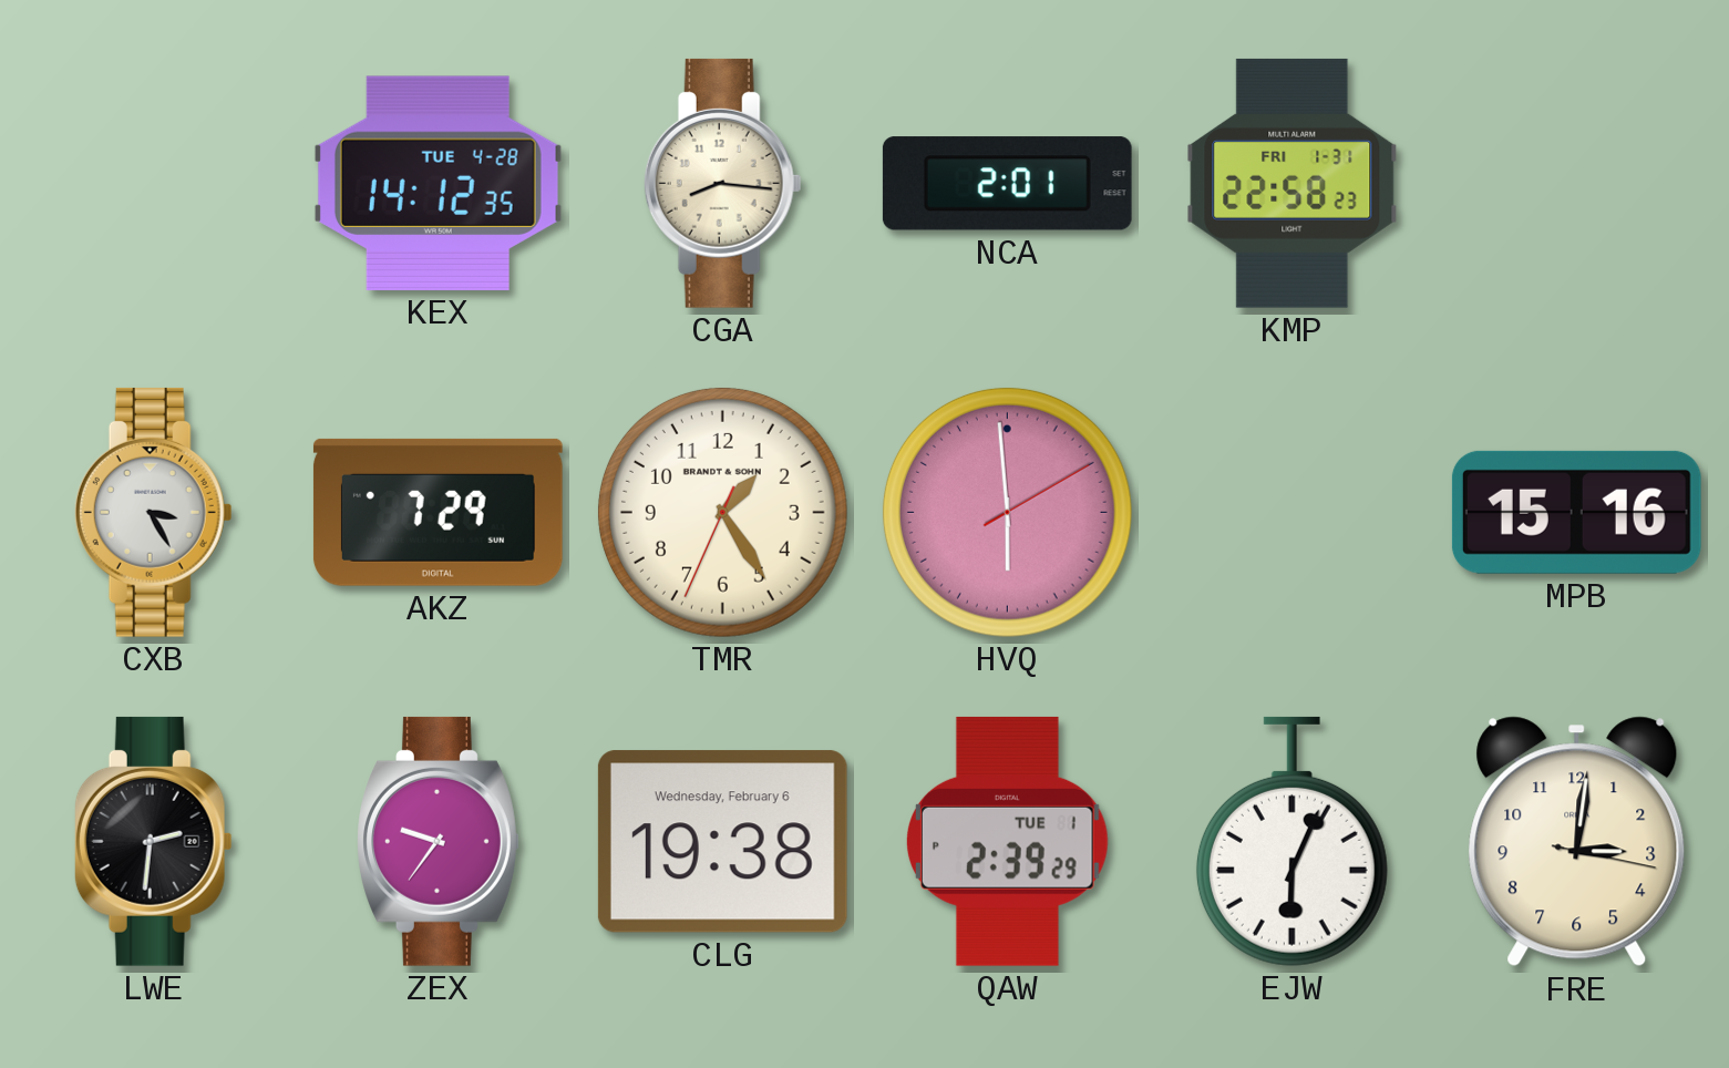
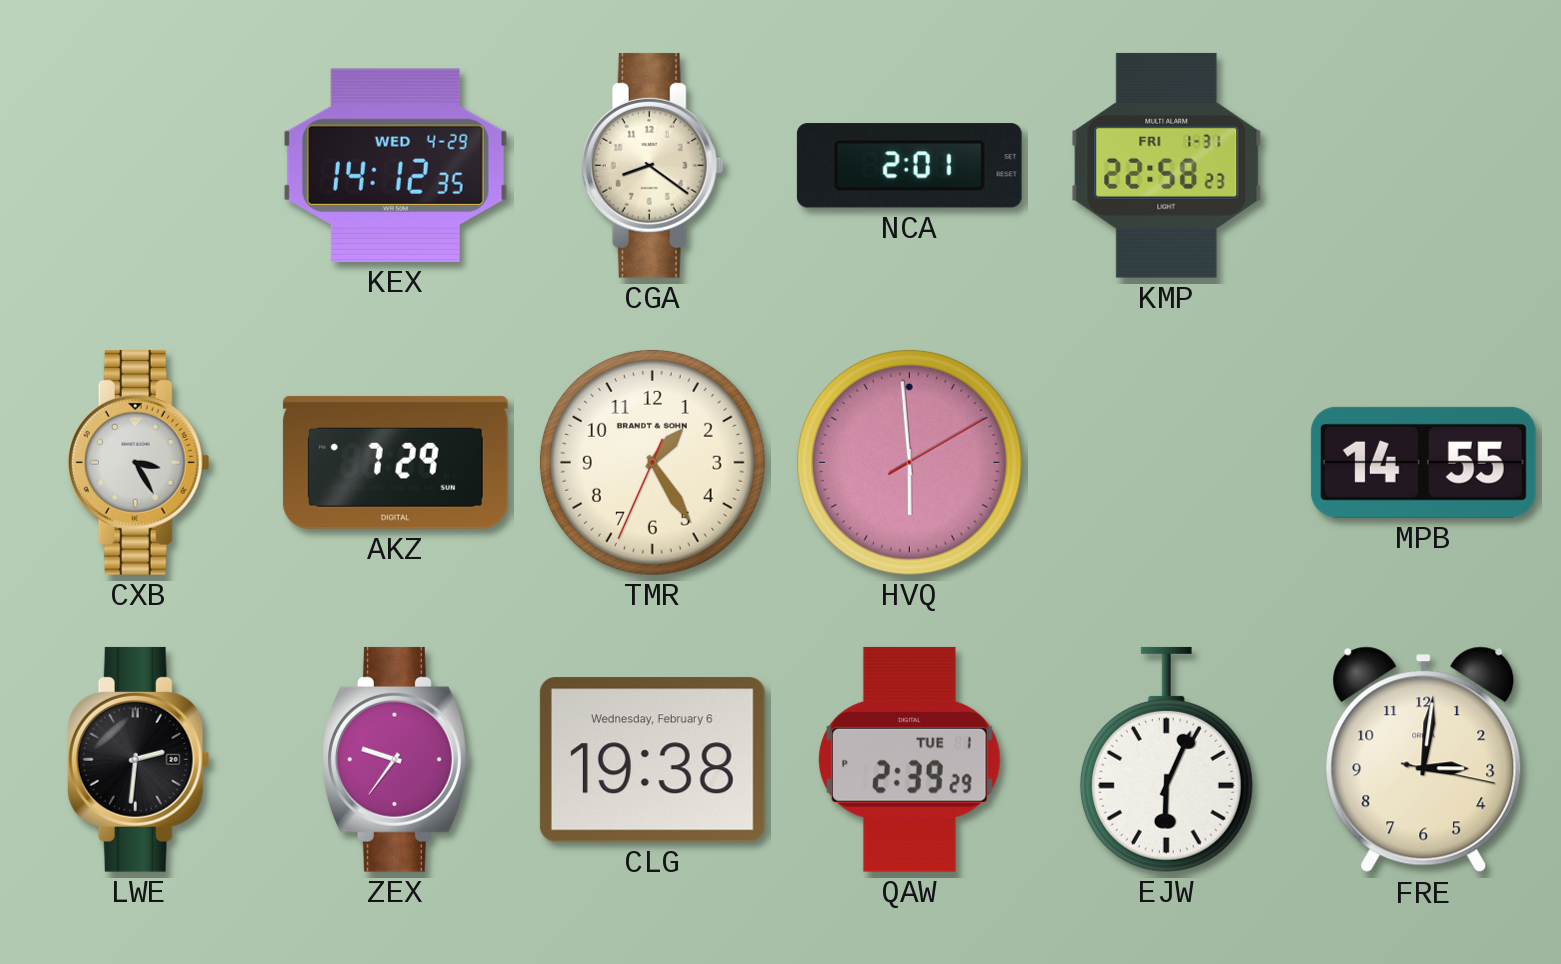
KEX date: TUE 4-28 -> WED 4-29
CGA: 8:16 -> 8:21
MPB: 15:16 -> 14:55
